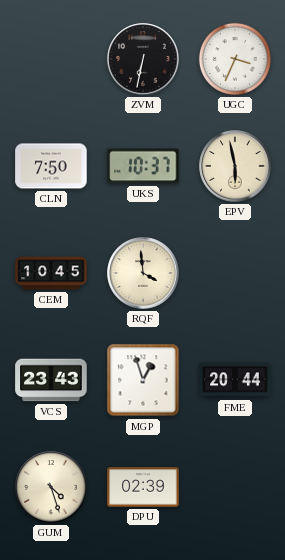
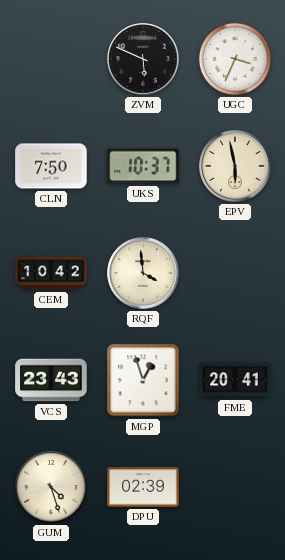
ZVM: 6:32 -> 5:49
CEM: 10:45 -> 10:42
FME: 20:44 -> 20:41
